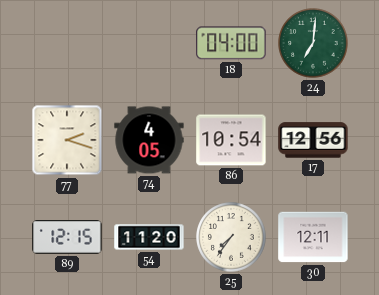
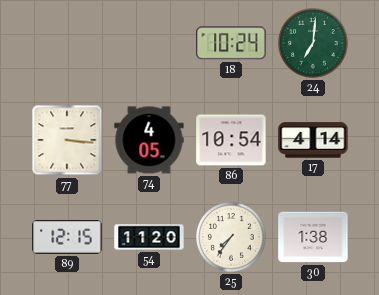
18: 04:00 -> 10:24
77: 2:18 -> 3:16
17: 12:56 -> 4:14
30: 12:11 -> 1:38
